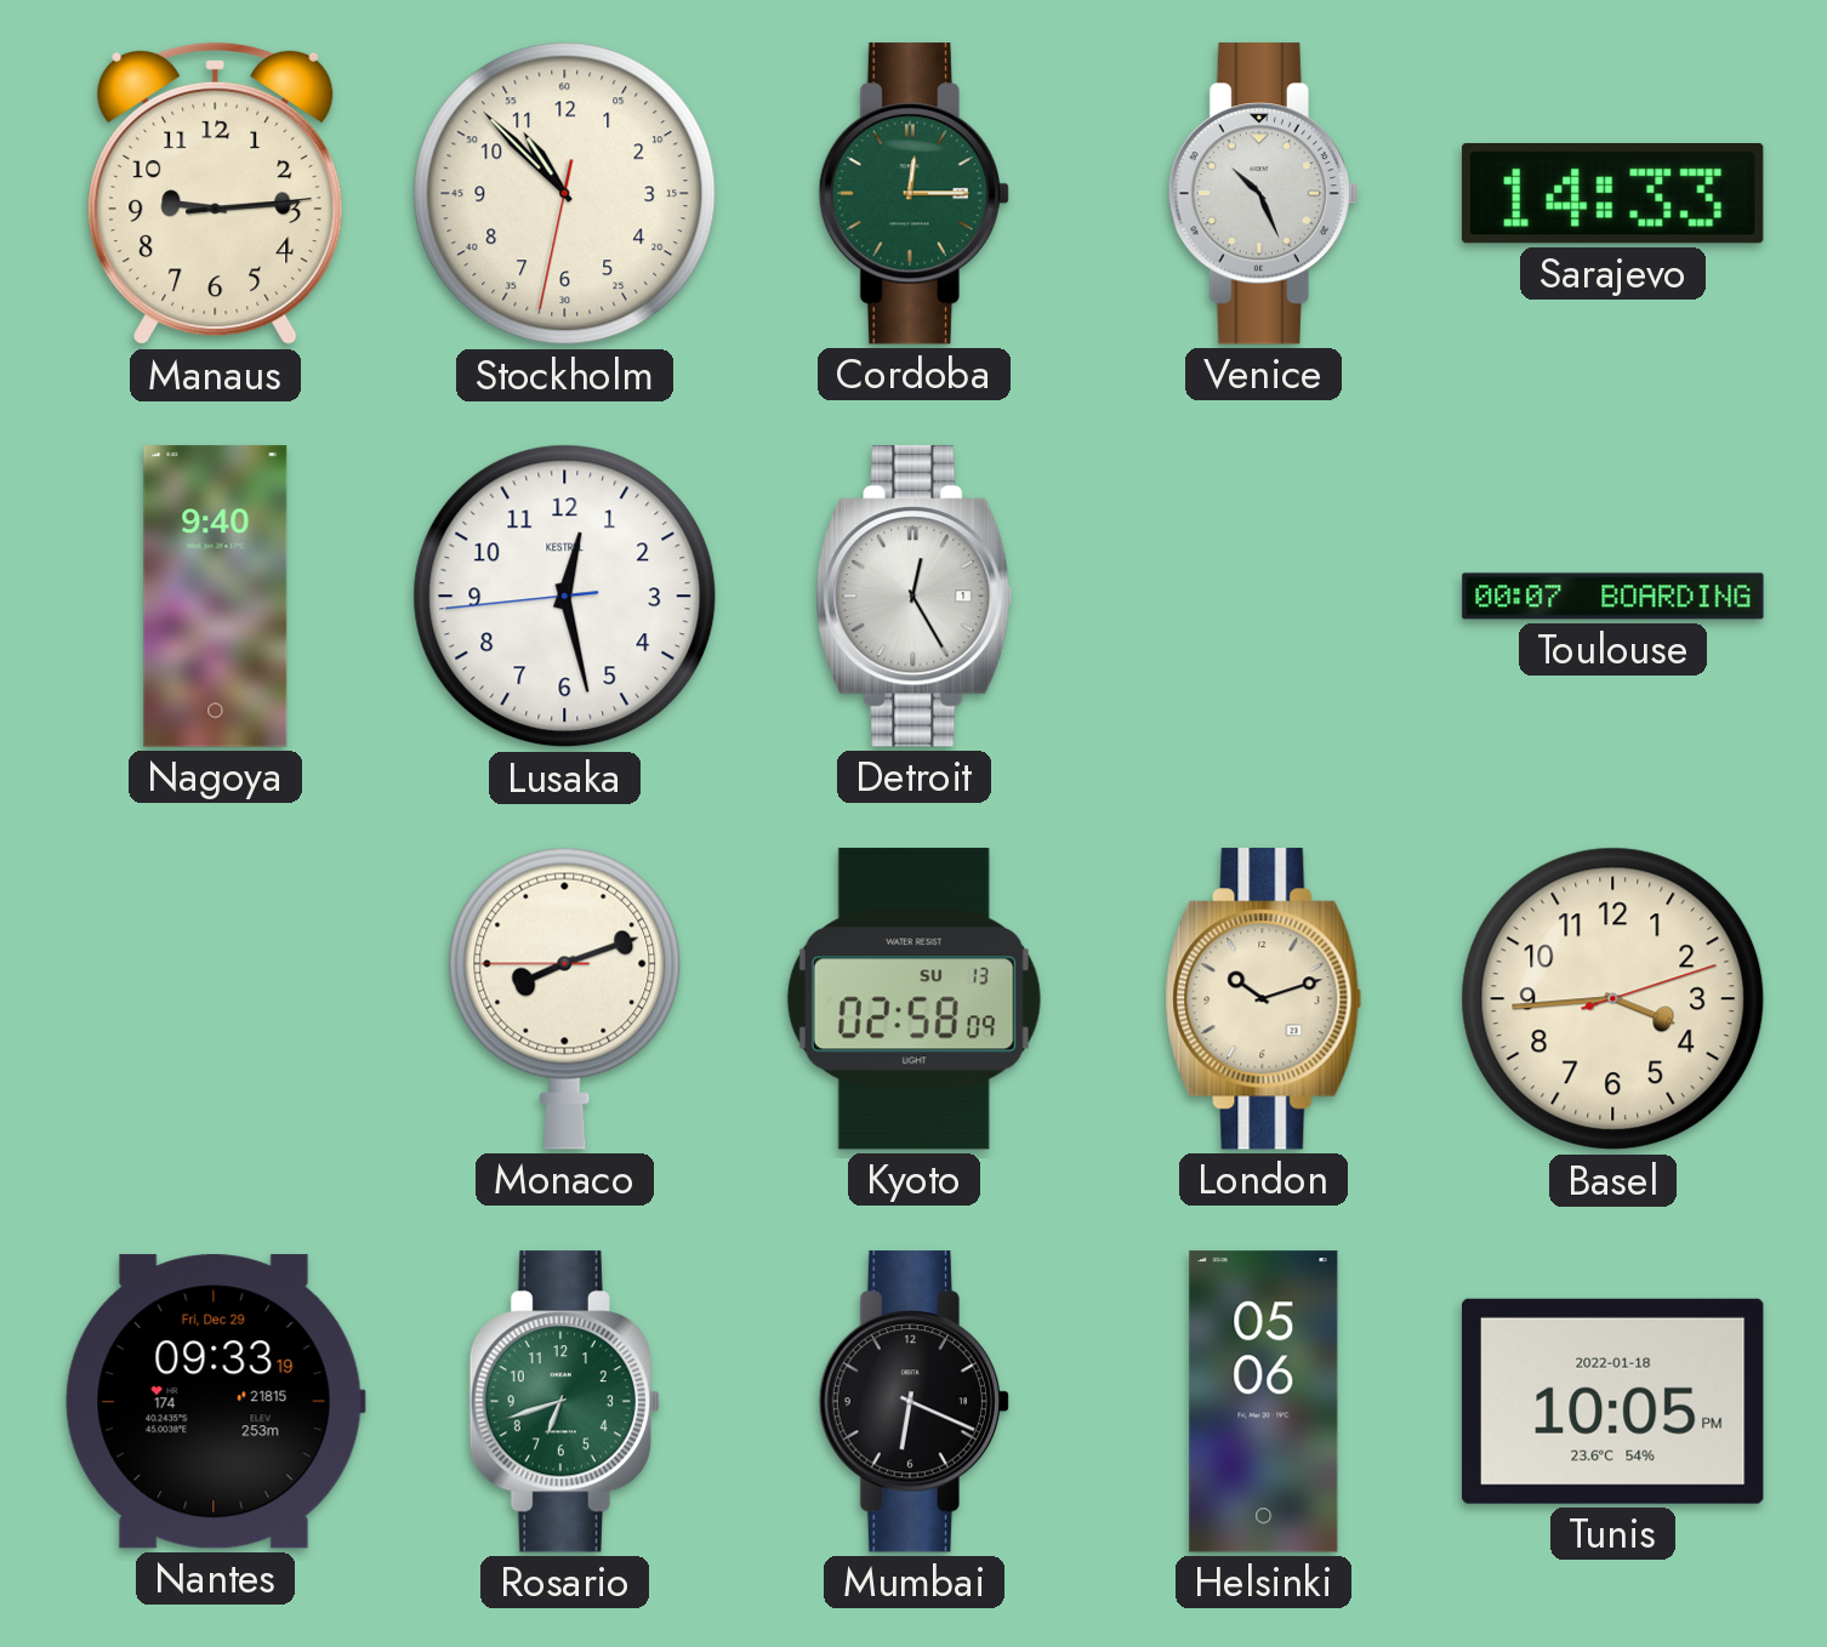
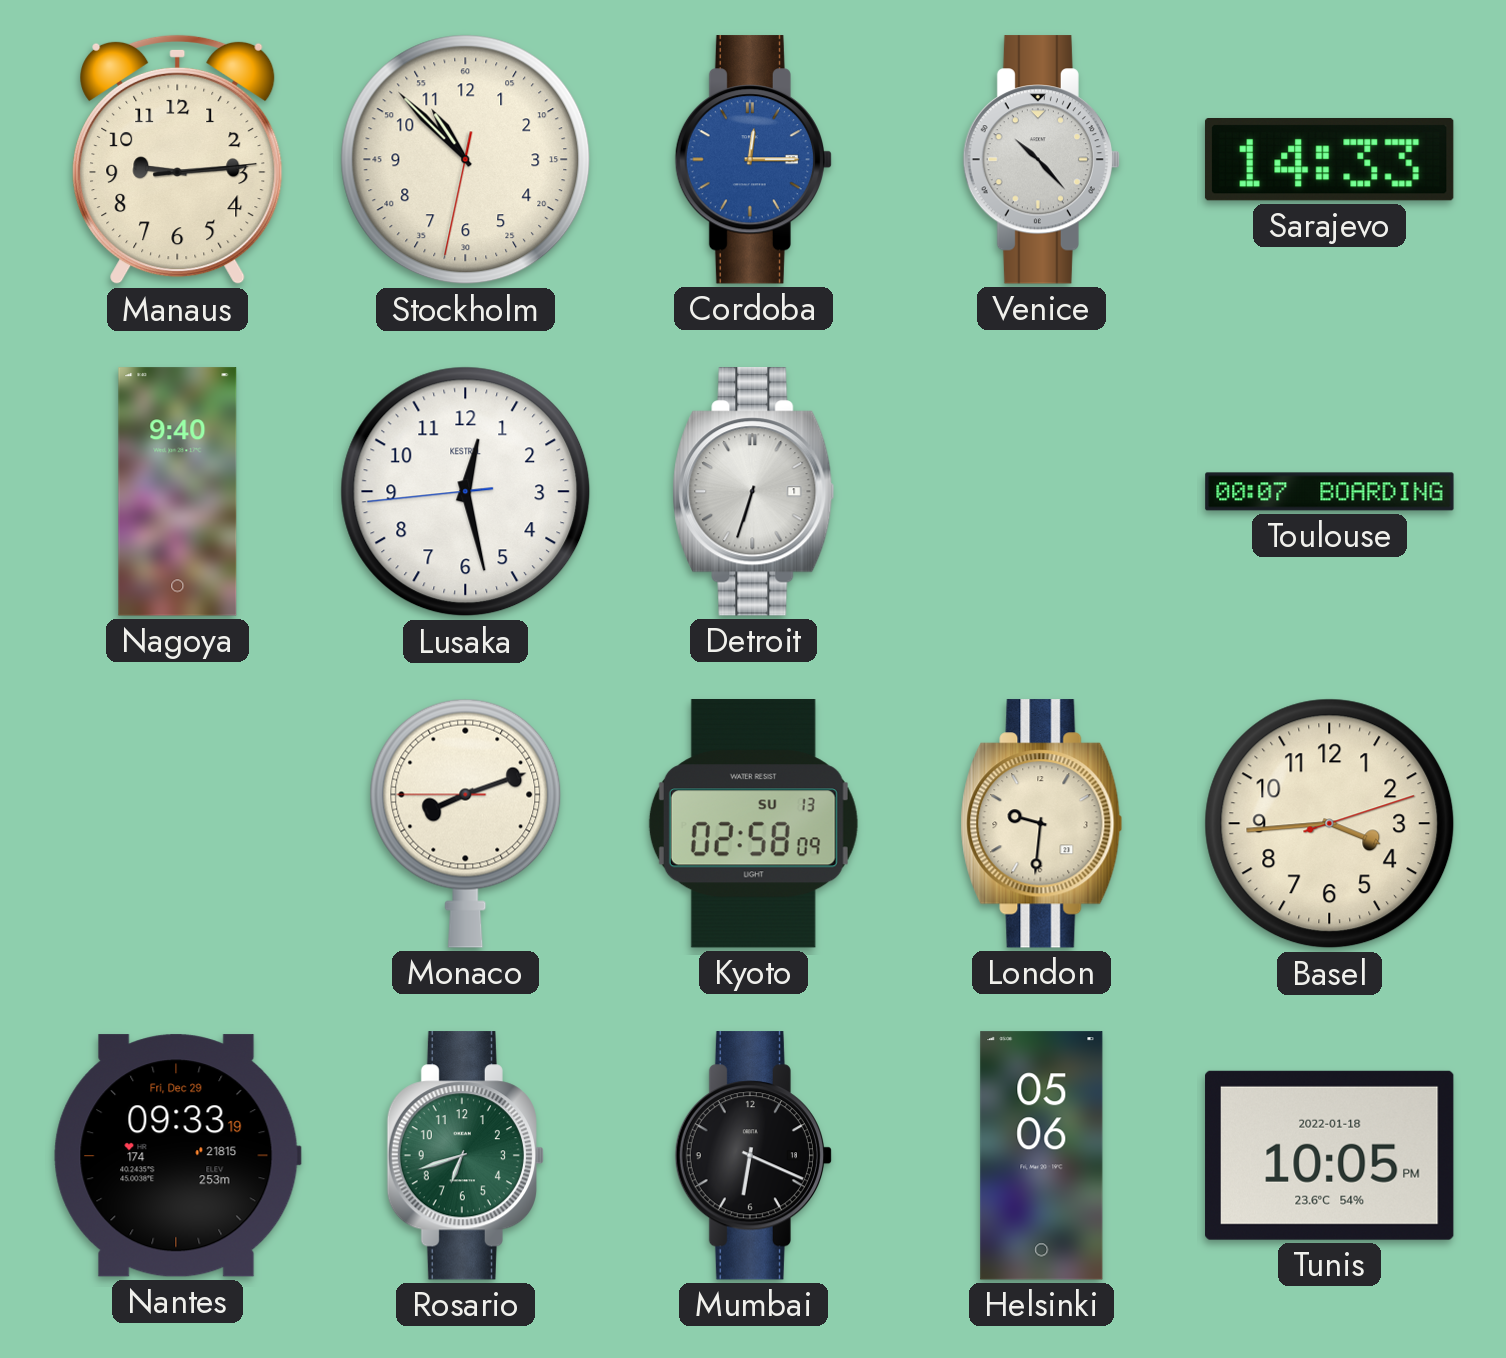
Cordoba dial: green -> blue
Venice: 10:26 -> 10:23
Detroit: 12:25 -> 6:33
London: 10:12 -> 9:31
